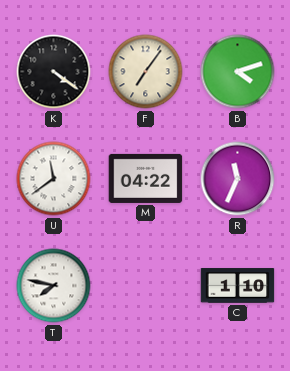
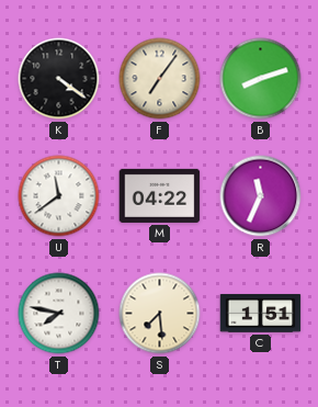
B: 4:12 -> 8:12
S: none -> 7:29
C: 1:10 -> 1:51
